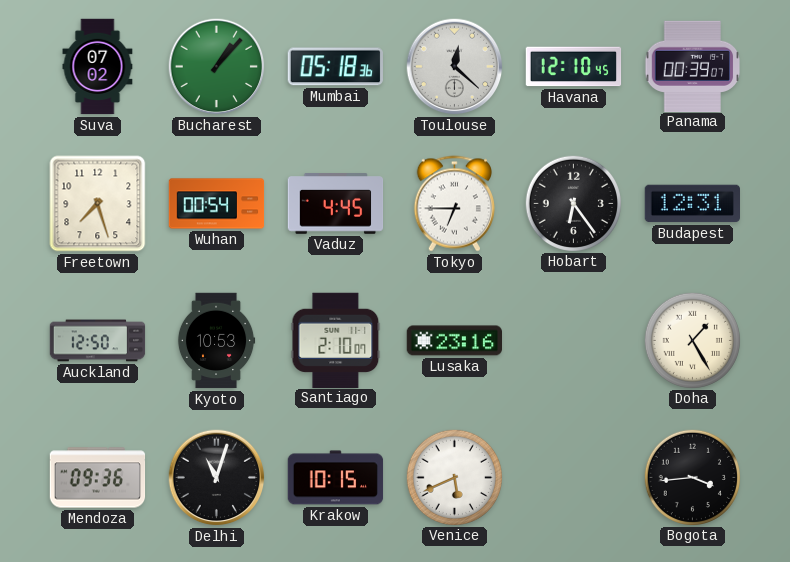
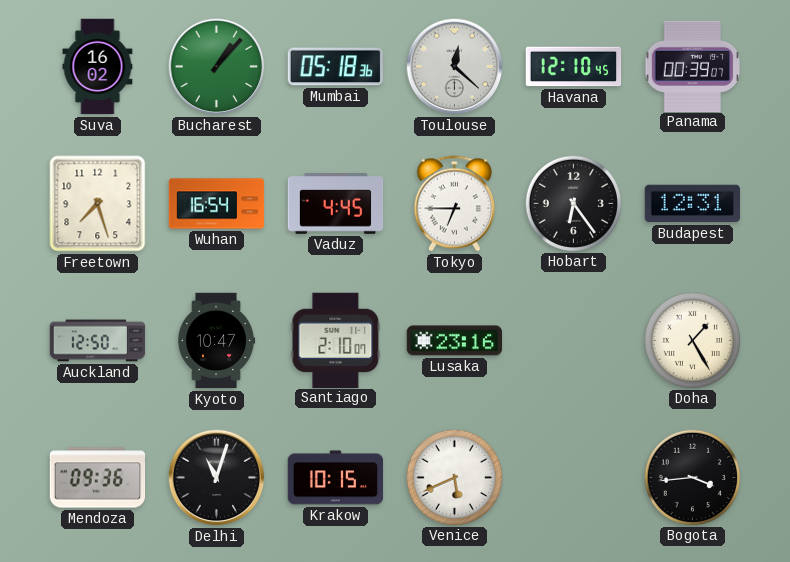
Suva: 07:02 -> 16:02
Wuhan: 00:54 -> 16:54
Kyoto: 10:53 -> 10:47
